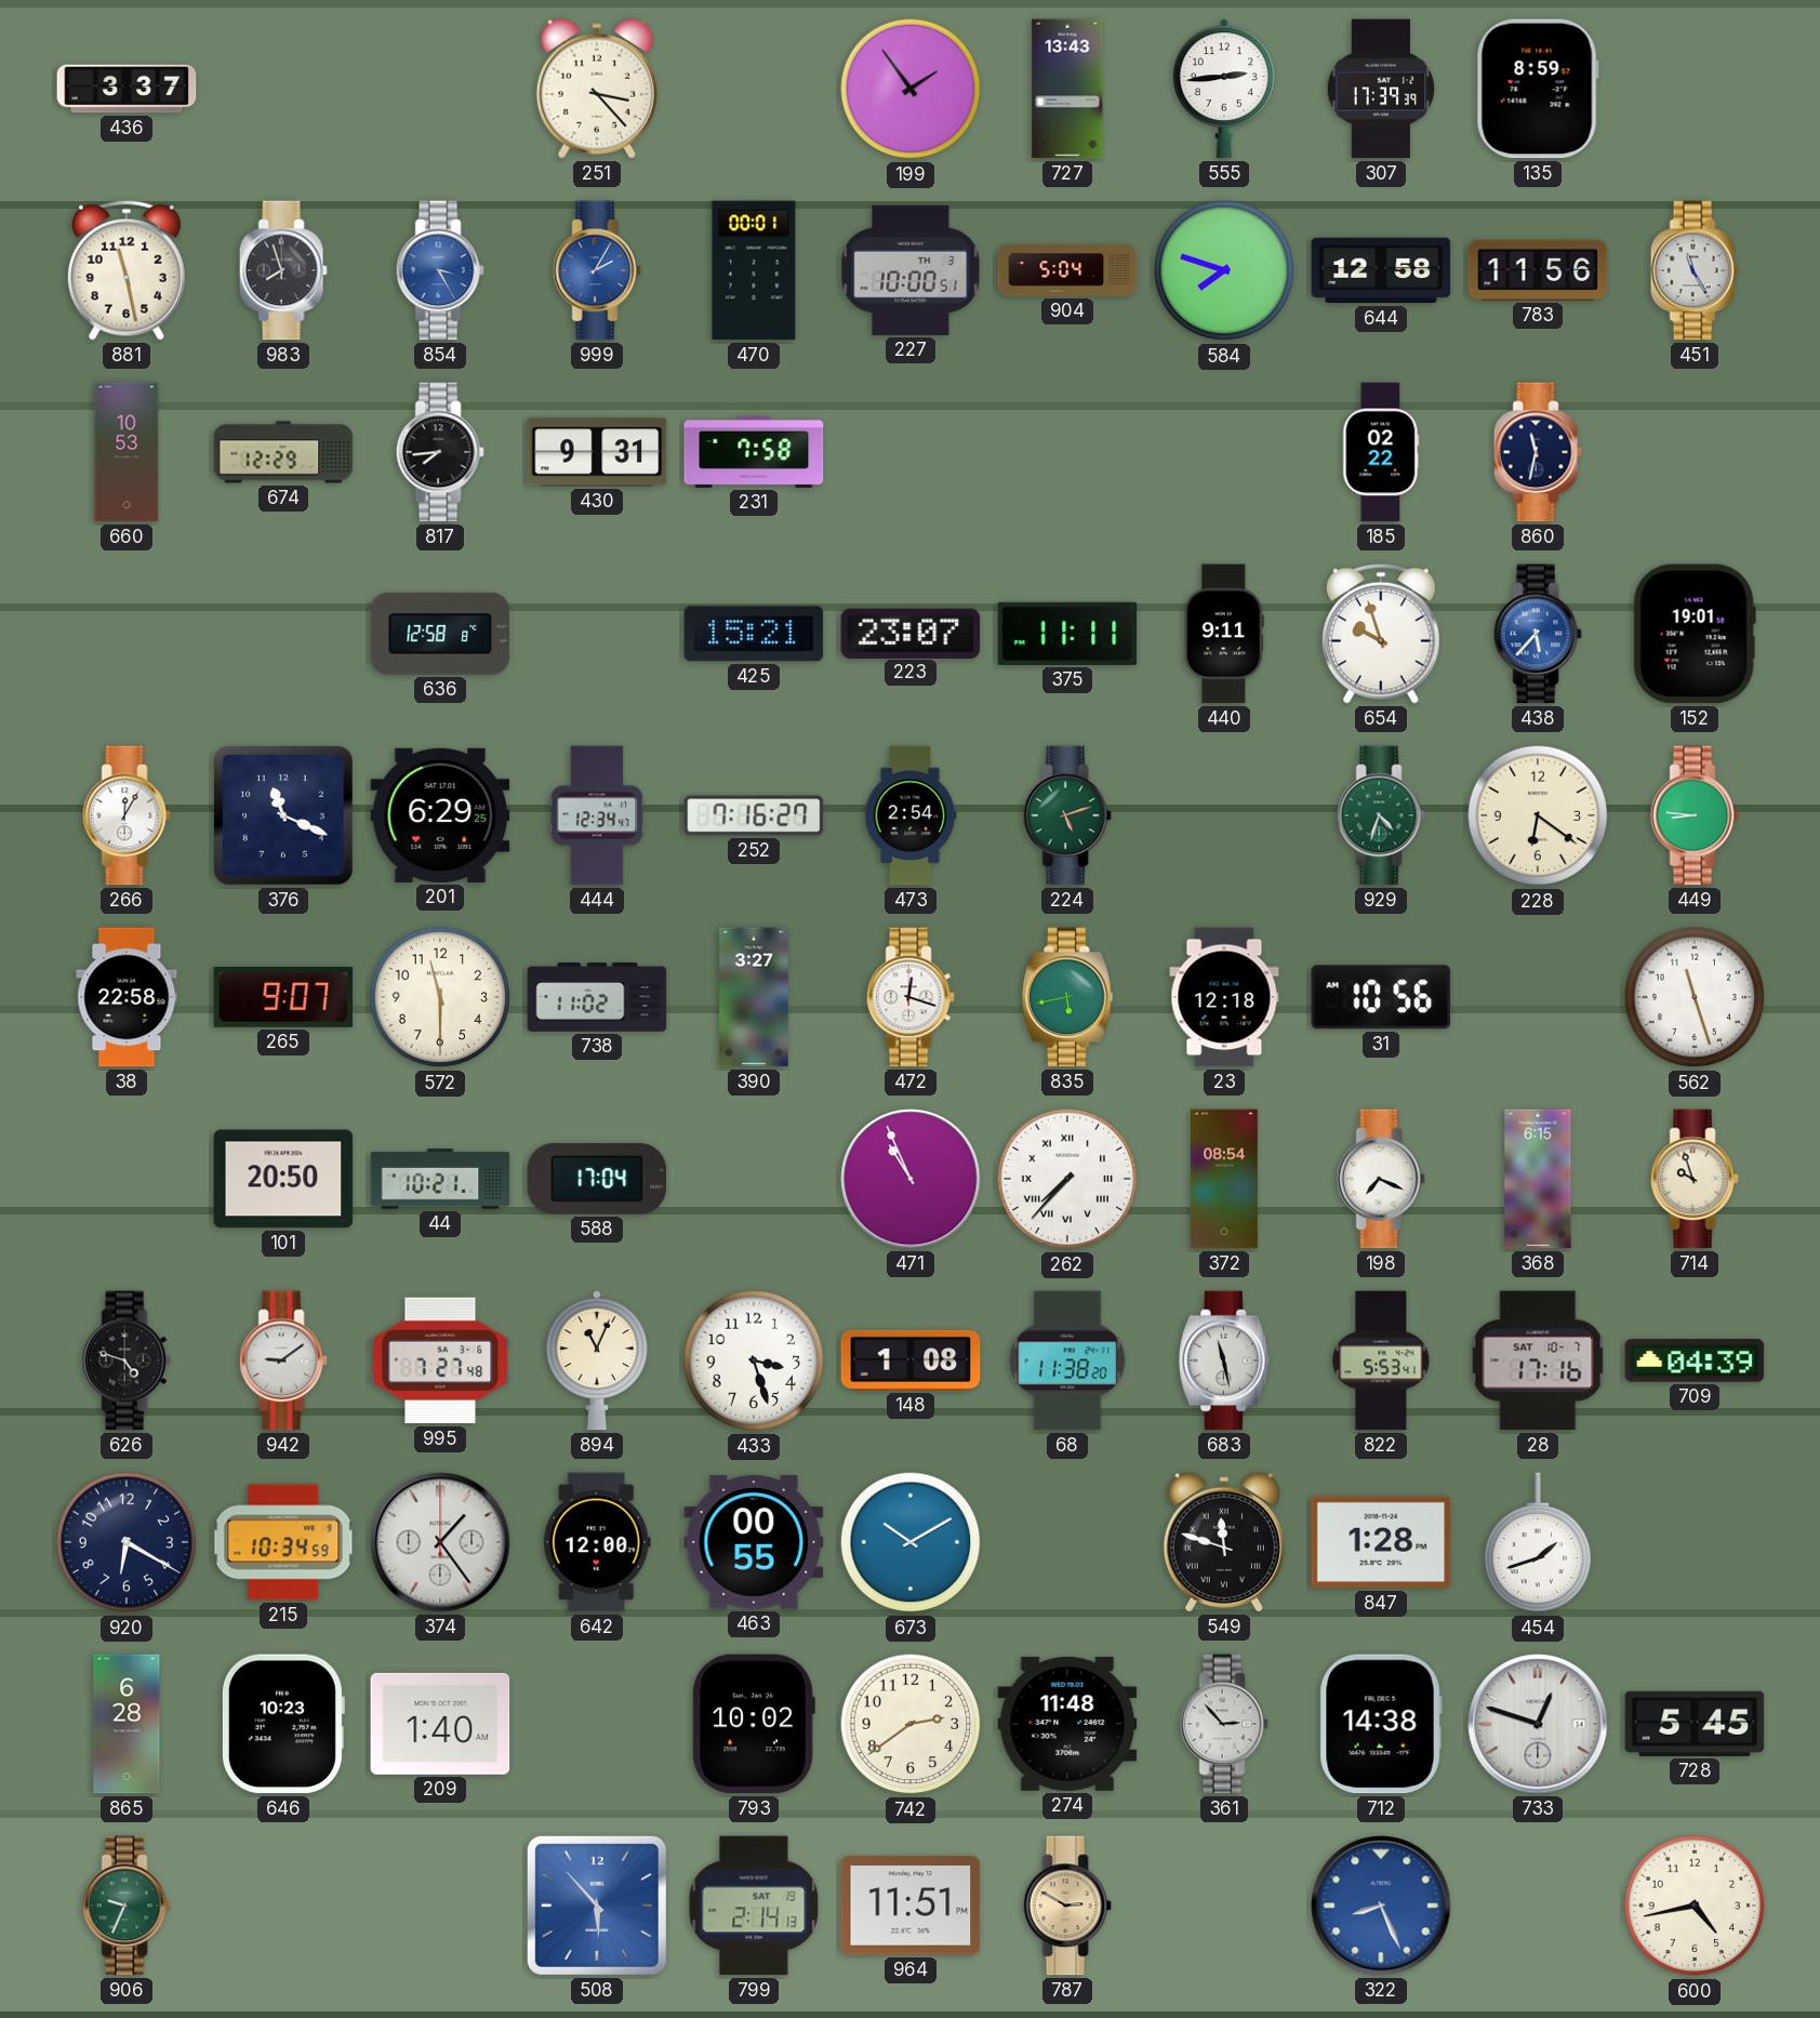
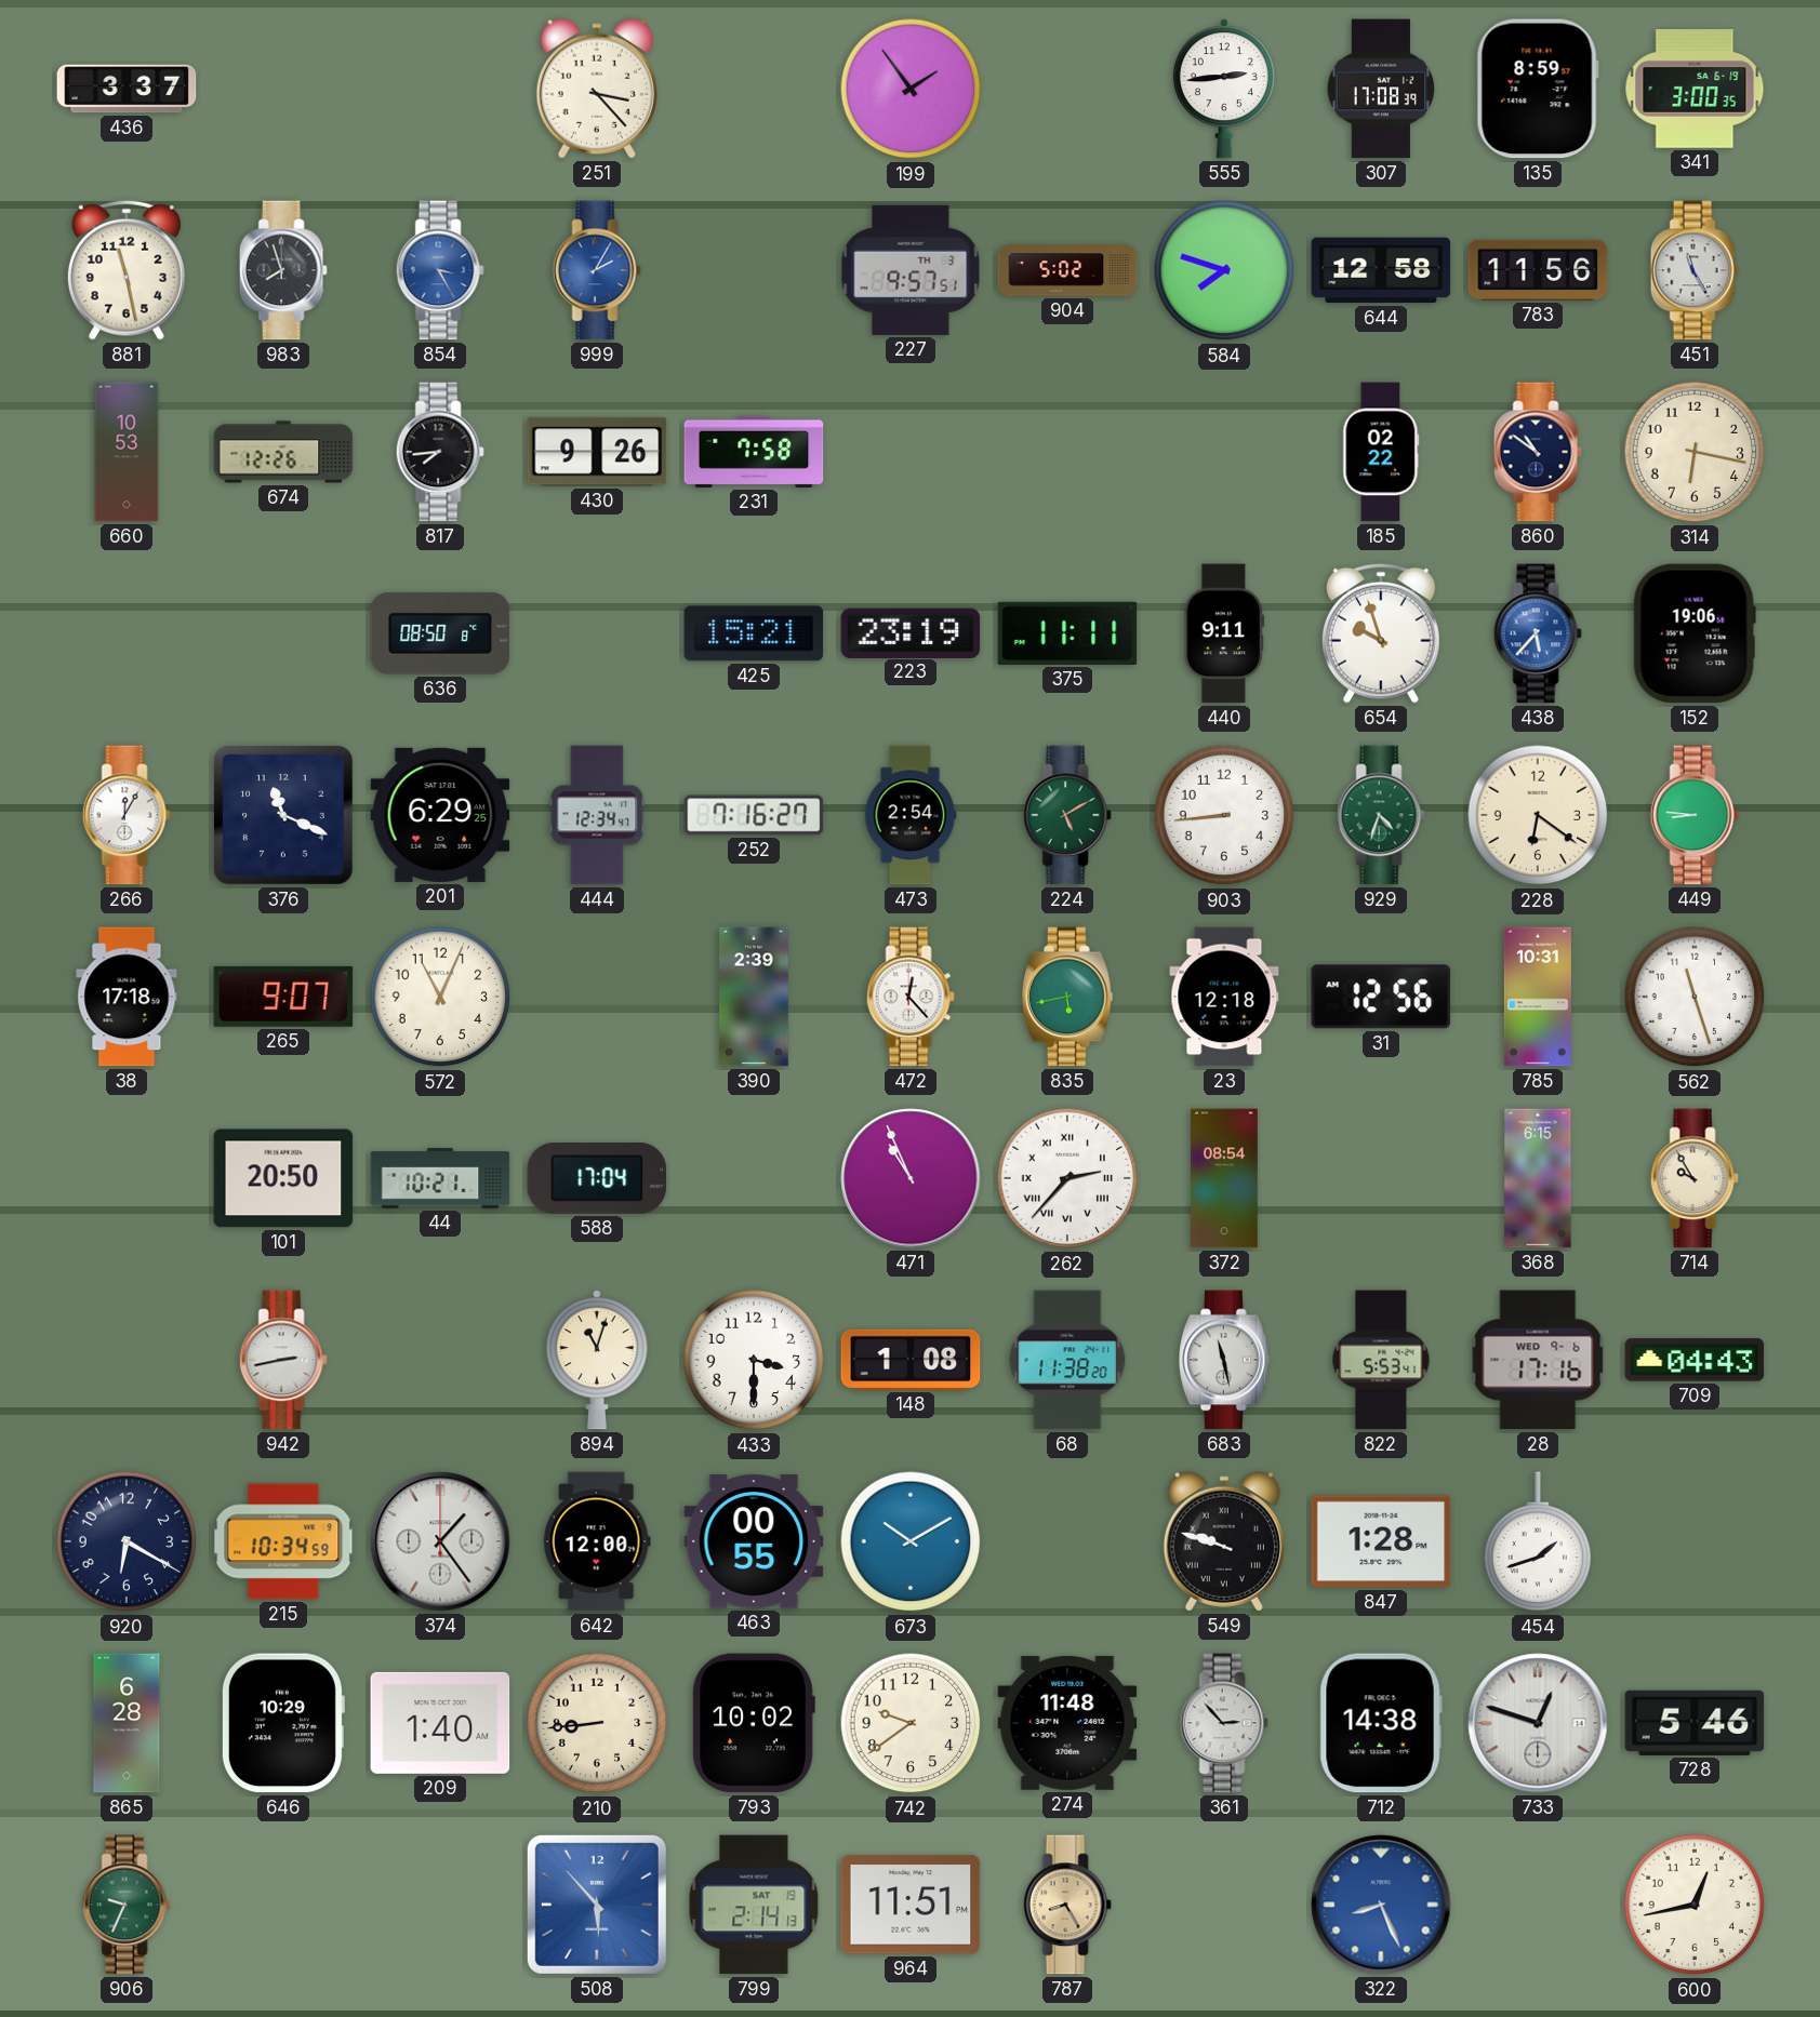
727: 13:43 -> none
307: 17:39 -> 17:08
341: none -> 3:00
470: 00:01 -> none
227: 10:00 -> 9:57
904: 5:04 -> 5:02
674: 12:29 -> 12:26
430: 9:31 -> 9:26
860: 11:32 -> 10:51
314: none -> 6:17
636: 12:58 -> 08:50
223: 23:07 -> 23:19
152: 19:01 -> 19:06
224: 5:12 -> 5:10
903: none -> 8:44
38: 22:58 -> 17:18
572: 11:30 -> 11:04
738: 11:02 -> none
390: 3:27 -> 2:39
472: 12:18 -> 12:23
31: 10:56 -> 12:56
785: none -> 10:31
262: 7:37 -> 2:37
198: 7:19 -> none
714: 9:57 -> 9:55
626: 4:48 -> none
942: 9:09 -> 2:43
995: 7:27 -> none
894: 11:04 -> 11:03
433: 3:27 -> 3:30
28 date: SAT 10-7 -> WED 9-6
709: 04:39 -> 04:43
549: 11:48 -> 9:48
646: 10:23 -> 10:29
210: none -> 8:44
742: 2:39 -> 9:39
728: 5:45 -> 5:46
787: 2:50 -> 8:25
600: 4:43 -> 12:43
